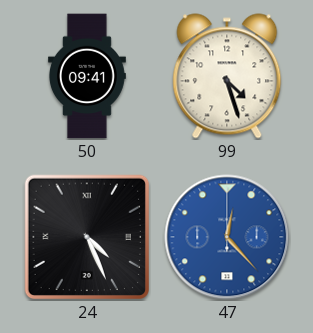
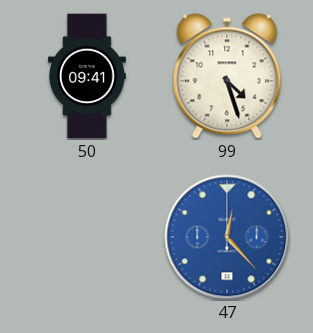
24: 4:26 -> none
